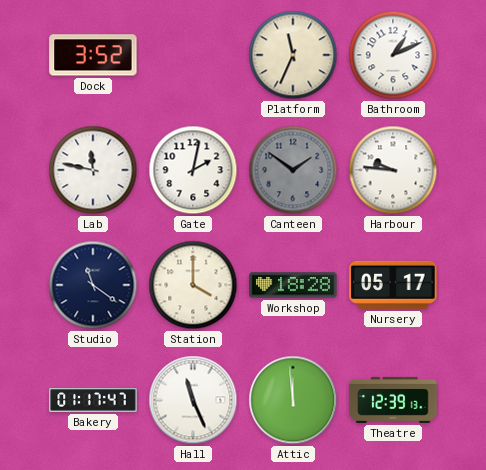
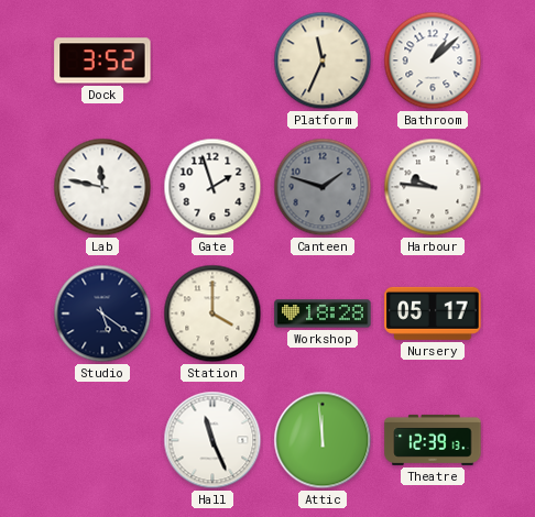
Bathroom: 1:11 -> 1:08
Gate: 2:02 -> 1:57
Canteen: 1:51 -> 1:48
Studio: 11:21 -> 5:21
Bakery: 01:17 -> none
